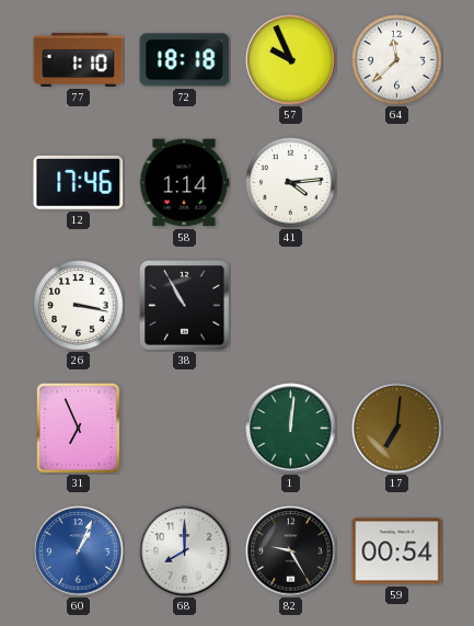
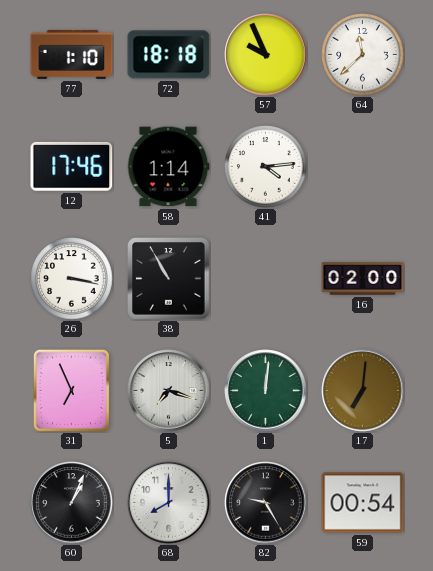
16: none -> 02:00
5: none -> 7:18
60 dial: blue -> black
